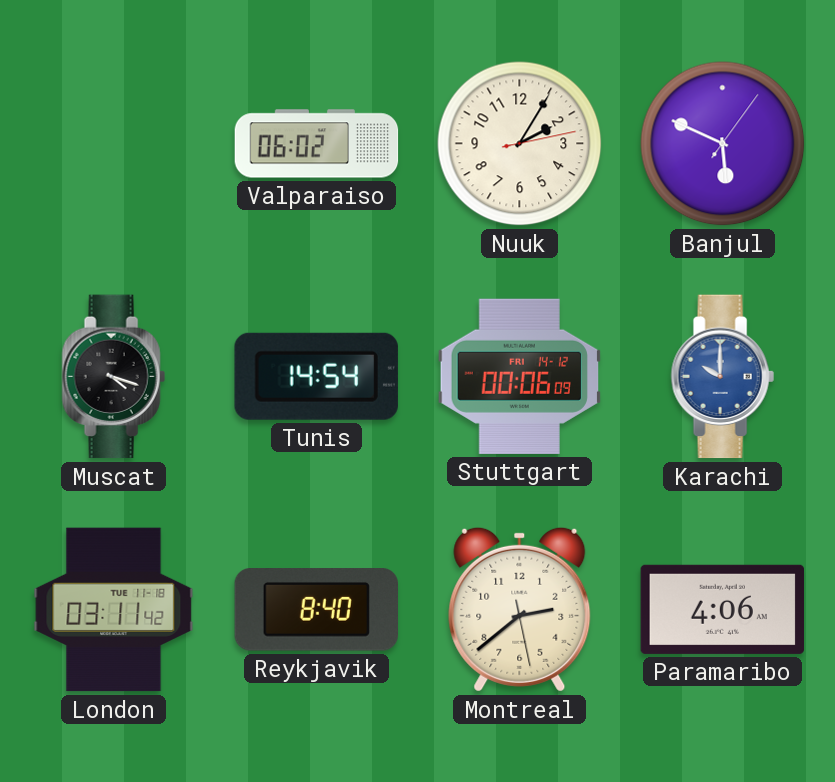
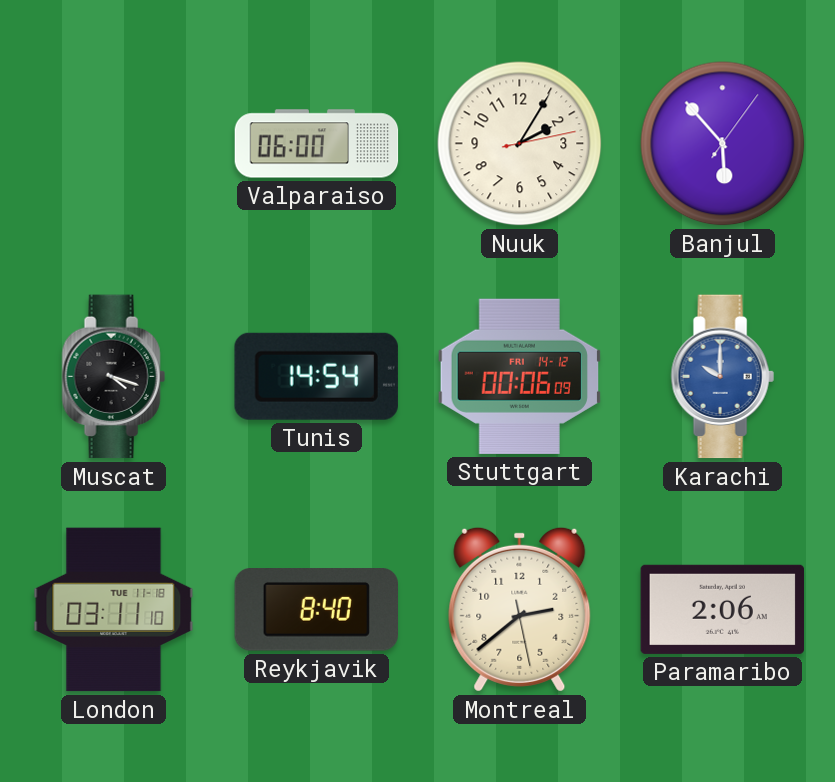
Valparaiso: 06:02 -> 06:00
Banjul: 5:49 -> 5:53
London: 03:11:42 -> 03:11:10
Paramaribo: 4:06 -> 2:06
